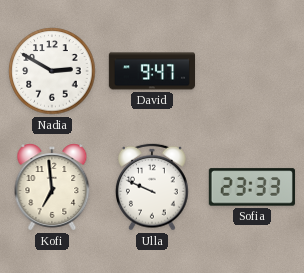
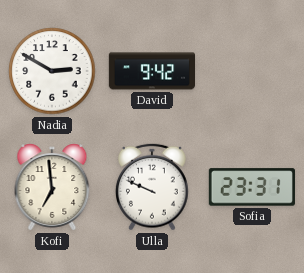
David: 9:47 -> 9:42
Sofia: 23:33 -> 23:31
